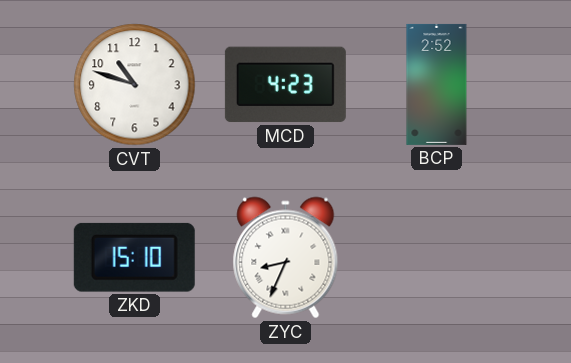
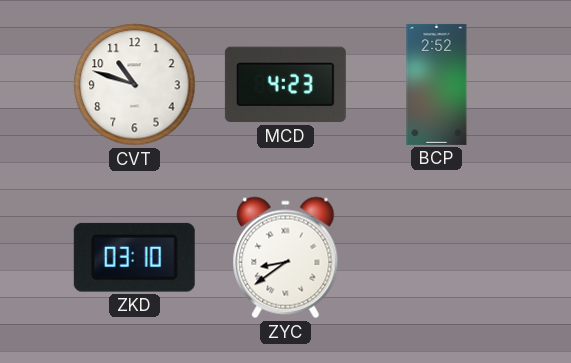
ZKD: 15:10 -> 03:10
ZYC: 8:34 -> 8:39
